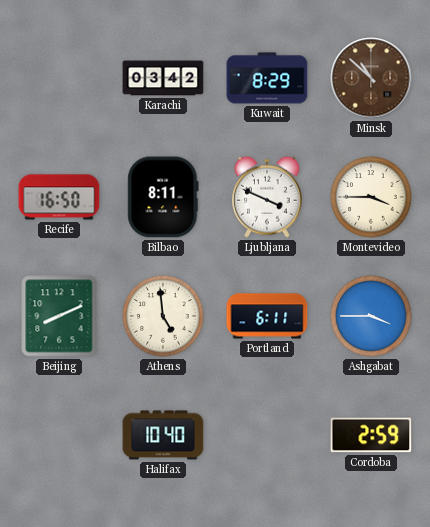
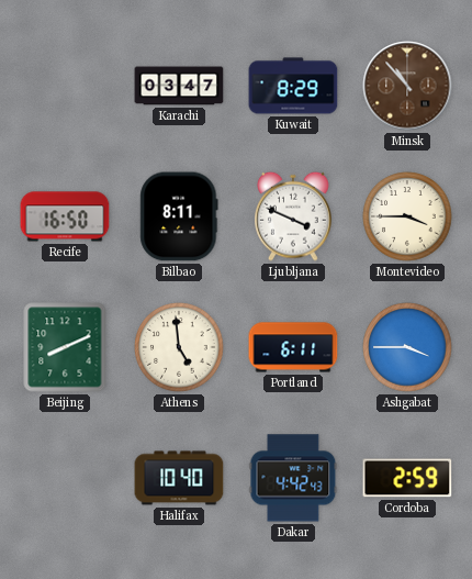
Karachi: 03:42 -> 03:47
Minsk: 10:52 -> 10:53
Dakar: none -> 4:42
